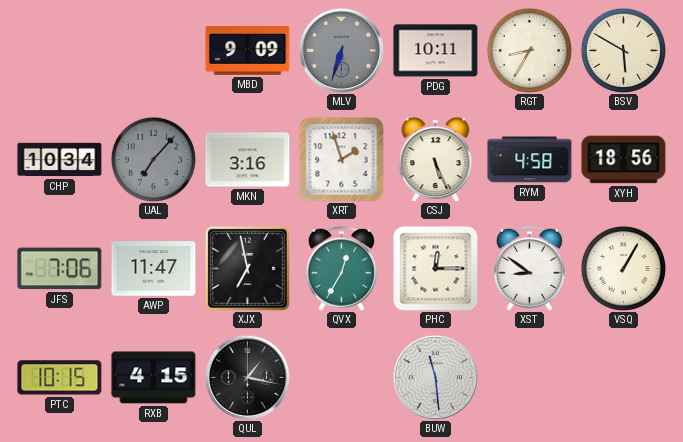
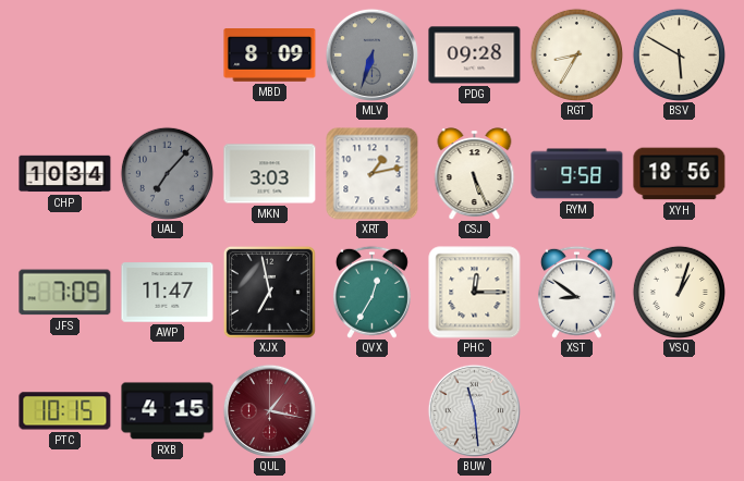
MBD: 9:09 -> 8:09
PDG: 10:11 -> 09:28
MKN: 3:16 -> 3:03
XRT: 1:57 -> 1:13
RYM: 4:58 -> 9:58
JFS: 7:06 -> 7:09
VSQ: 1:05 -> 1:03
QUL dial: black -> burgundy
